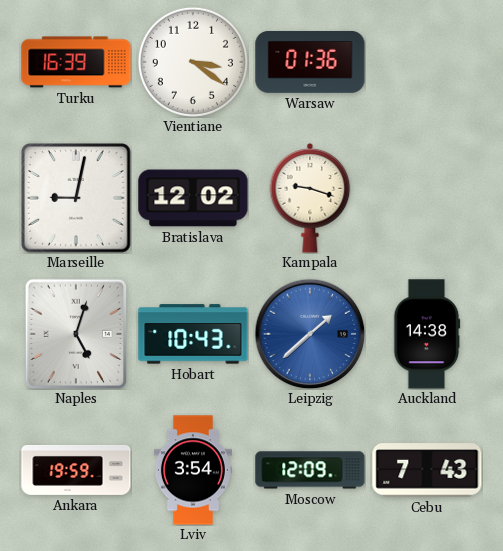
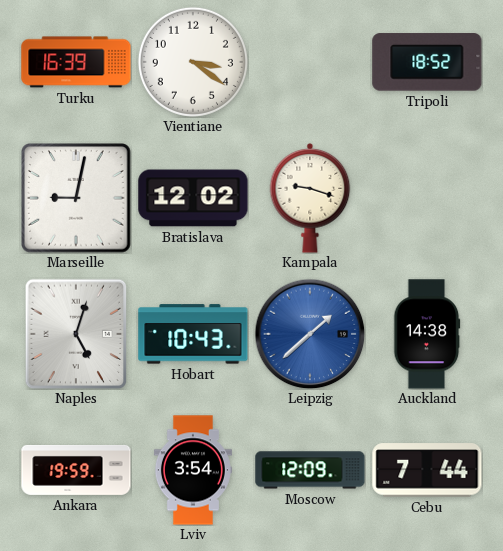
Warsaw: 01:36 -> none
Tripoli: none -> 18:52
Cebu: 7:43 -> 7:44
